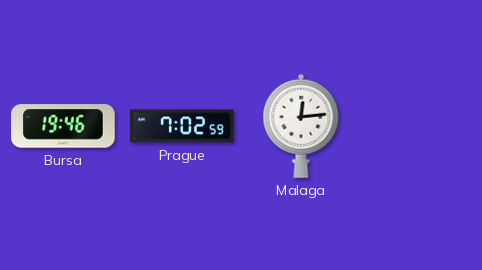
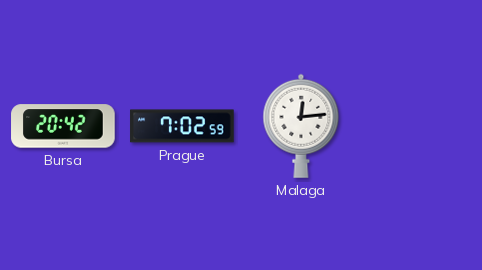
Bursa: 19:46 -> 20:42
